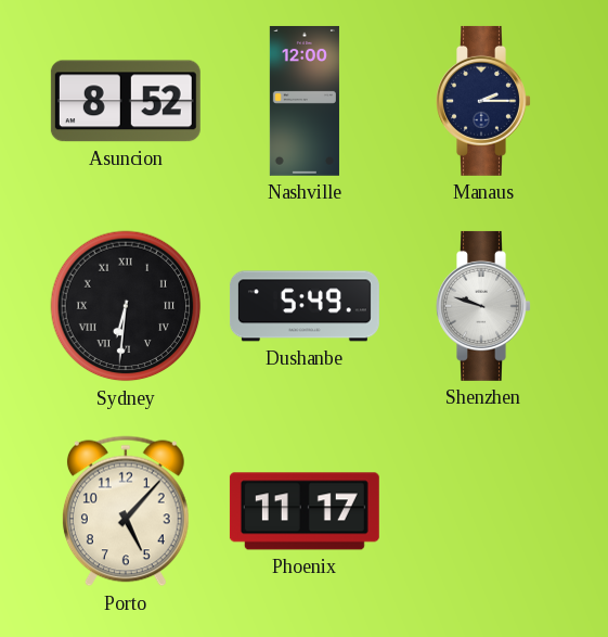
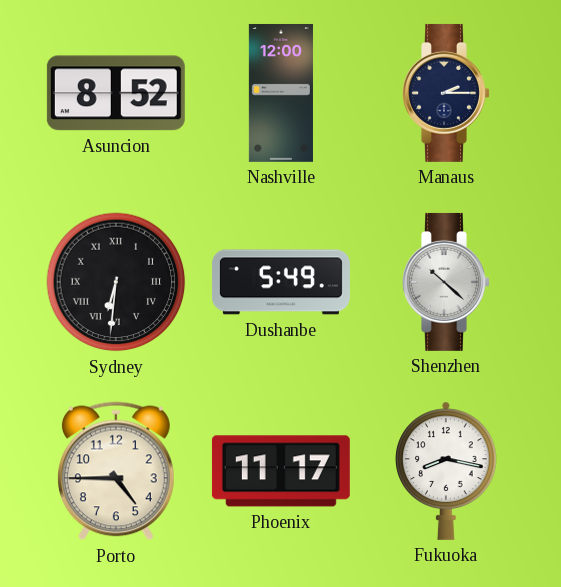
Shenzhen: 9:48 -> 10:22
Porto: 5:07 -> 4:45
Fukuoka: none -> 8:17
